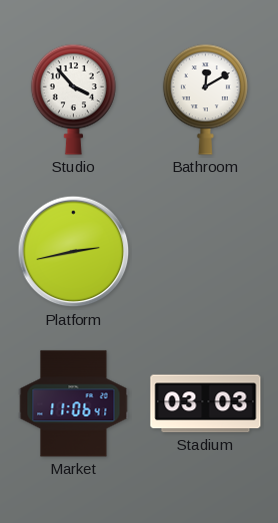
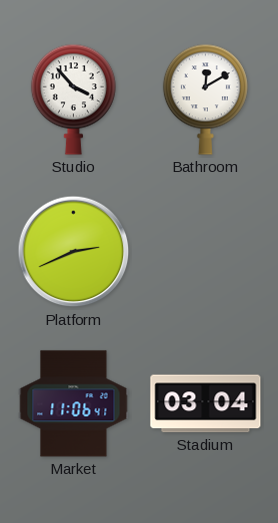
Platform: 2:43 -> 2:41
Stadium: 03:03 -> 03:04
